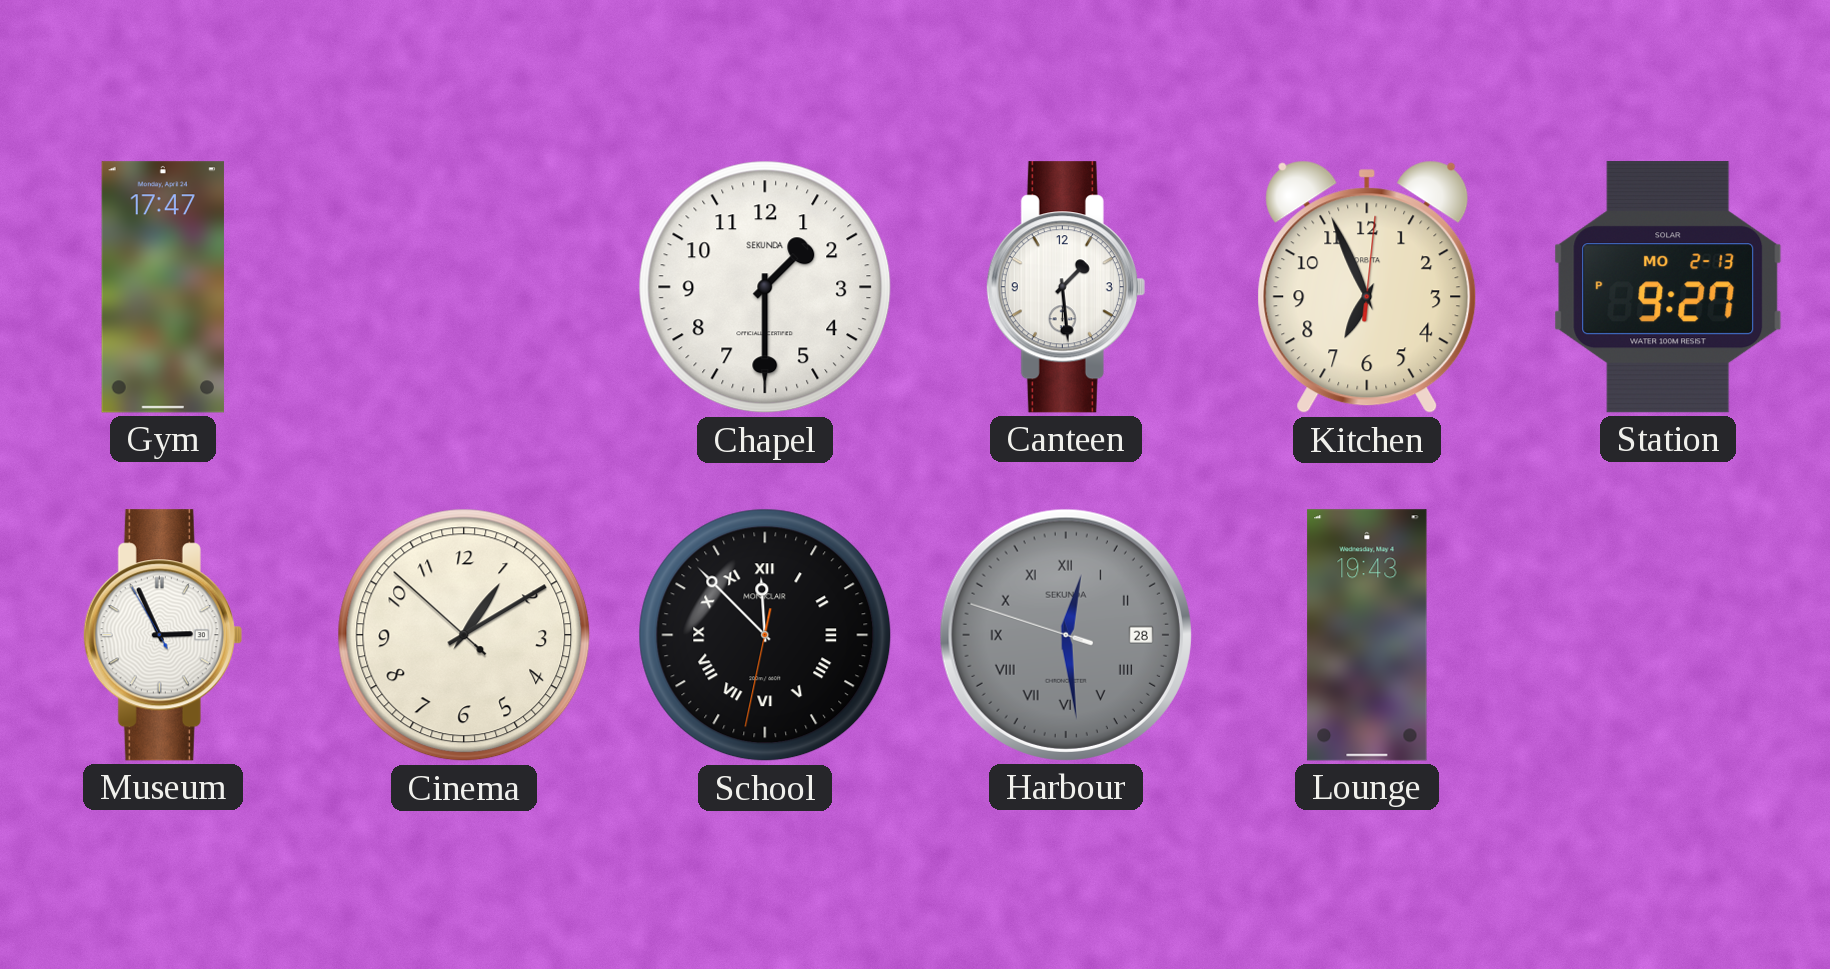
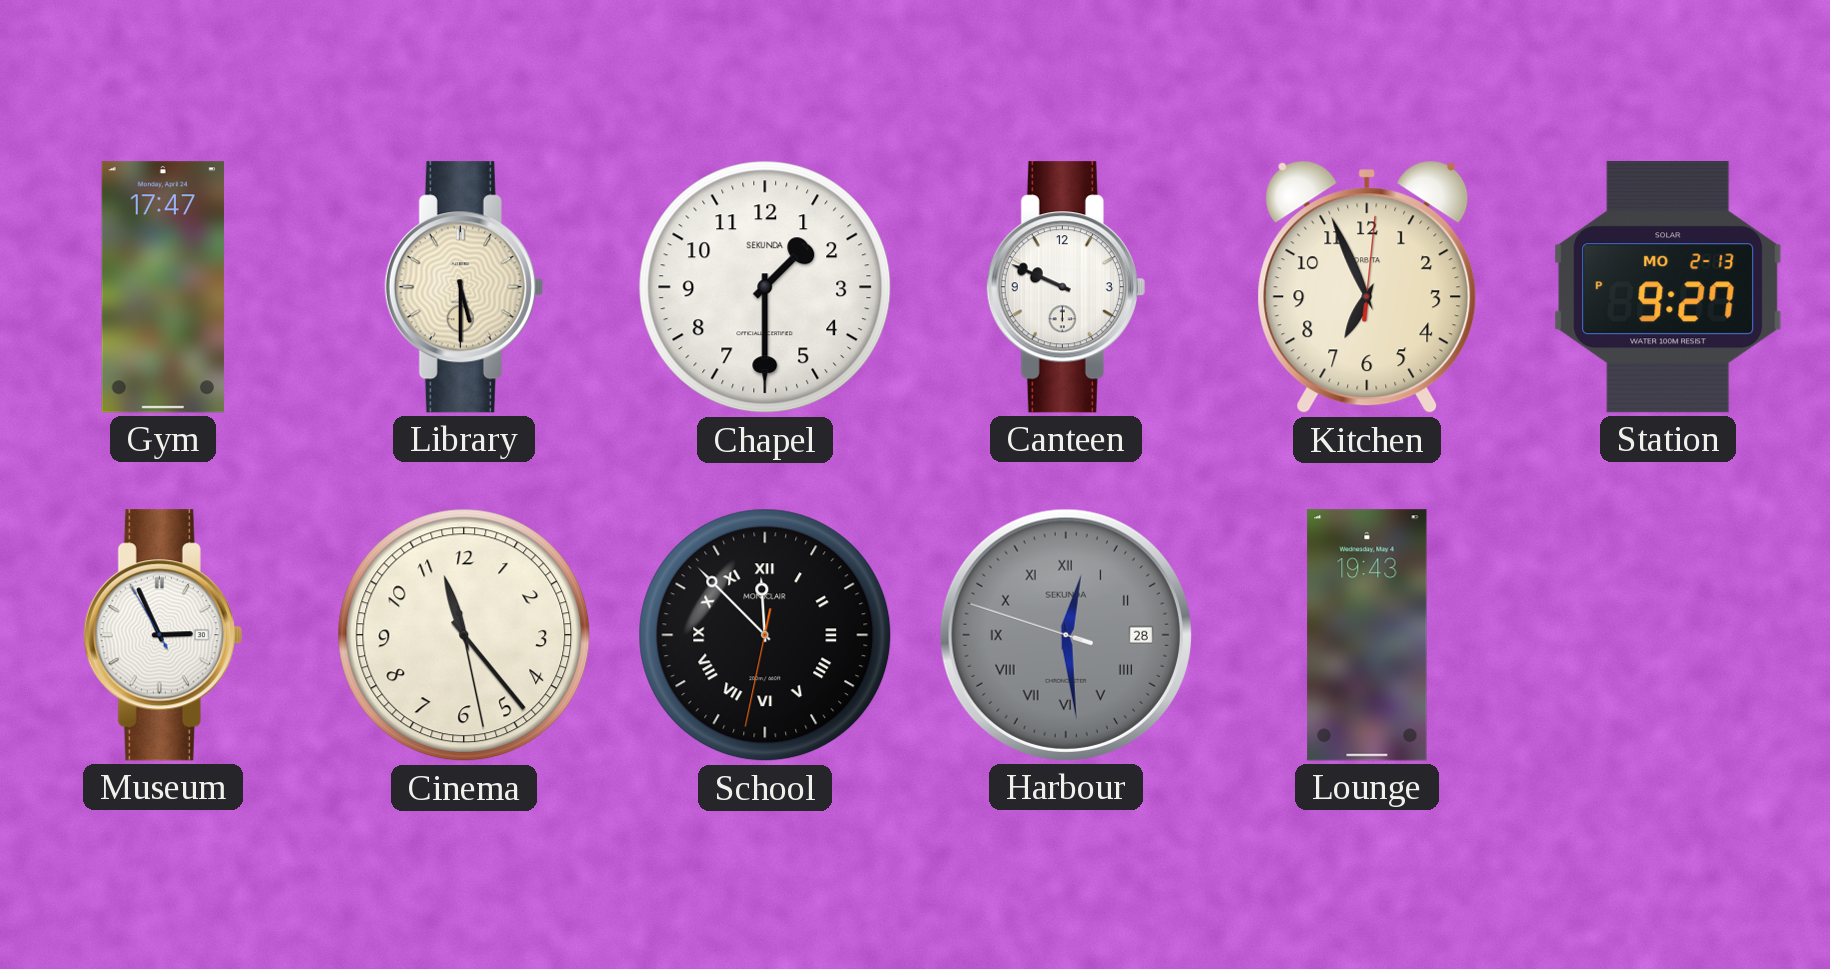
Library: none -> 5:30
Canteen: 1:29 -> 9:49
Cinema: 1:09 -> 11:23
